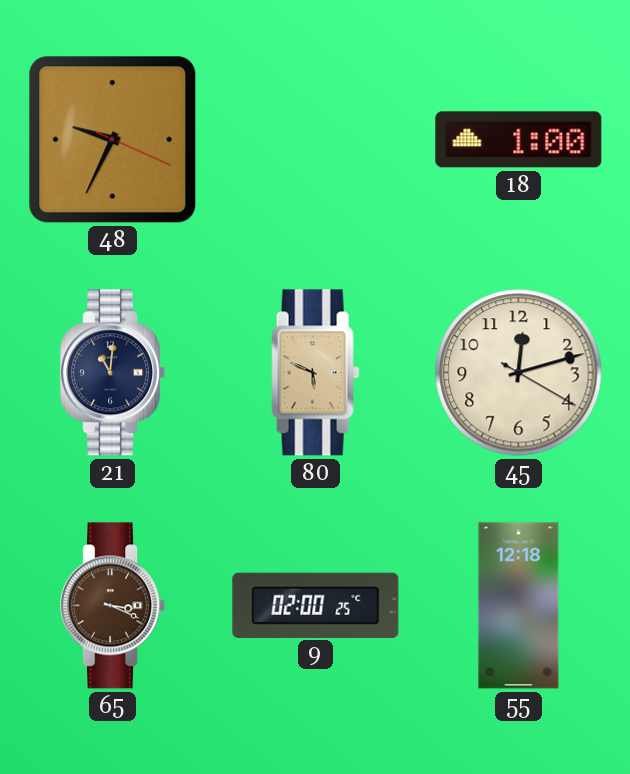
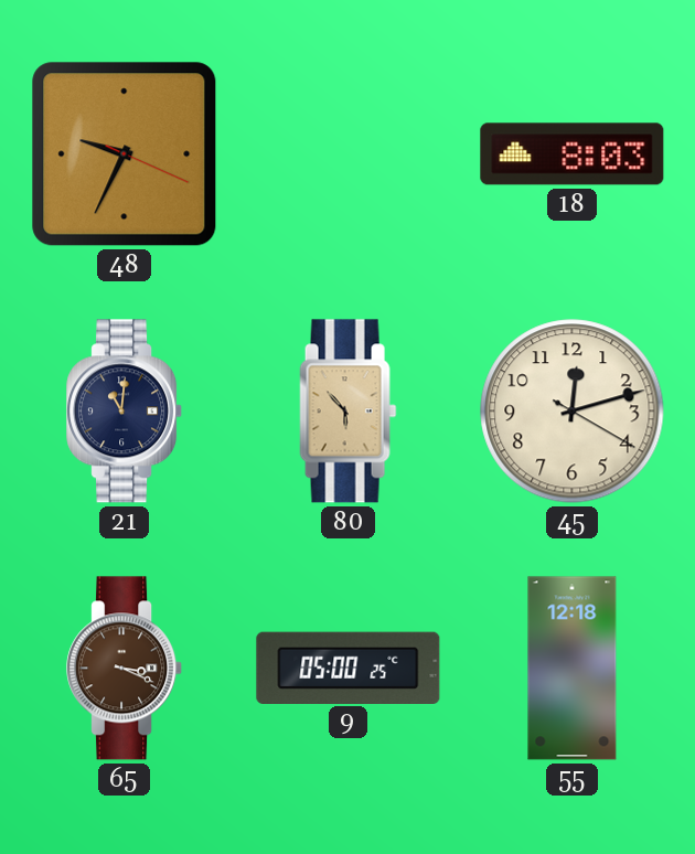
18: 1:00 -> 8:03
80: 5:49 -> 5:53
9: 02:00 -> 05:00
